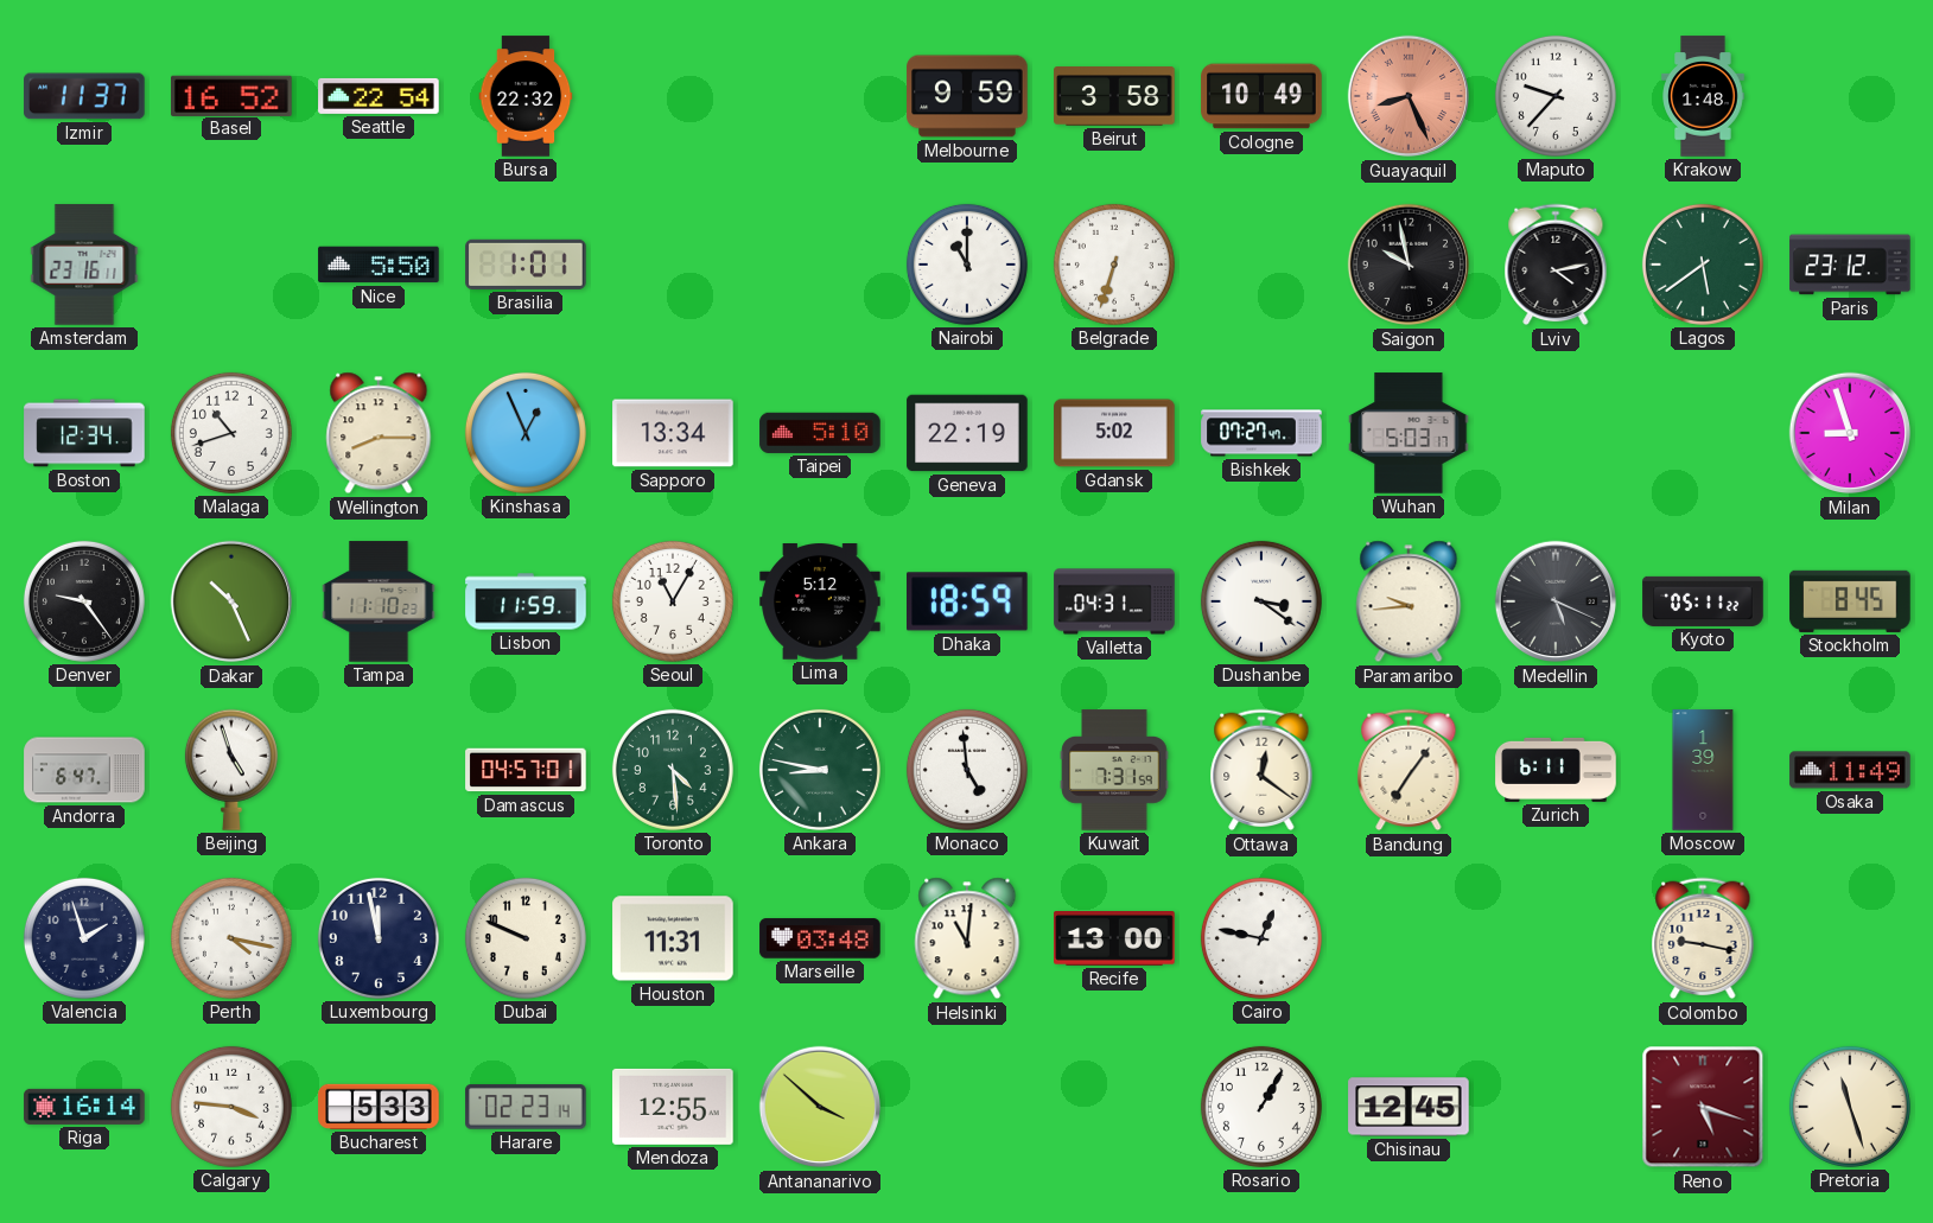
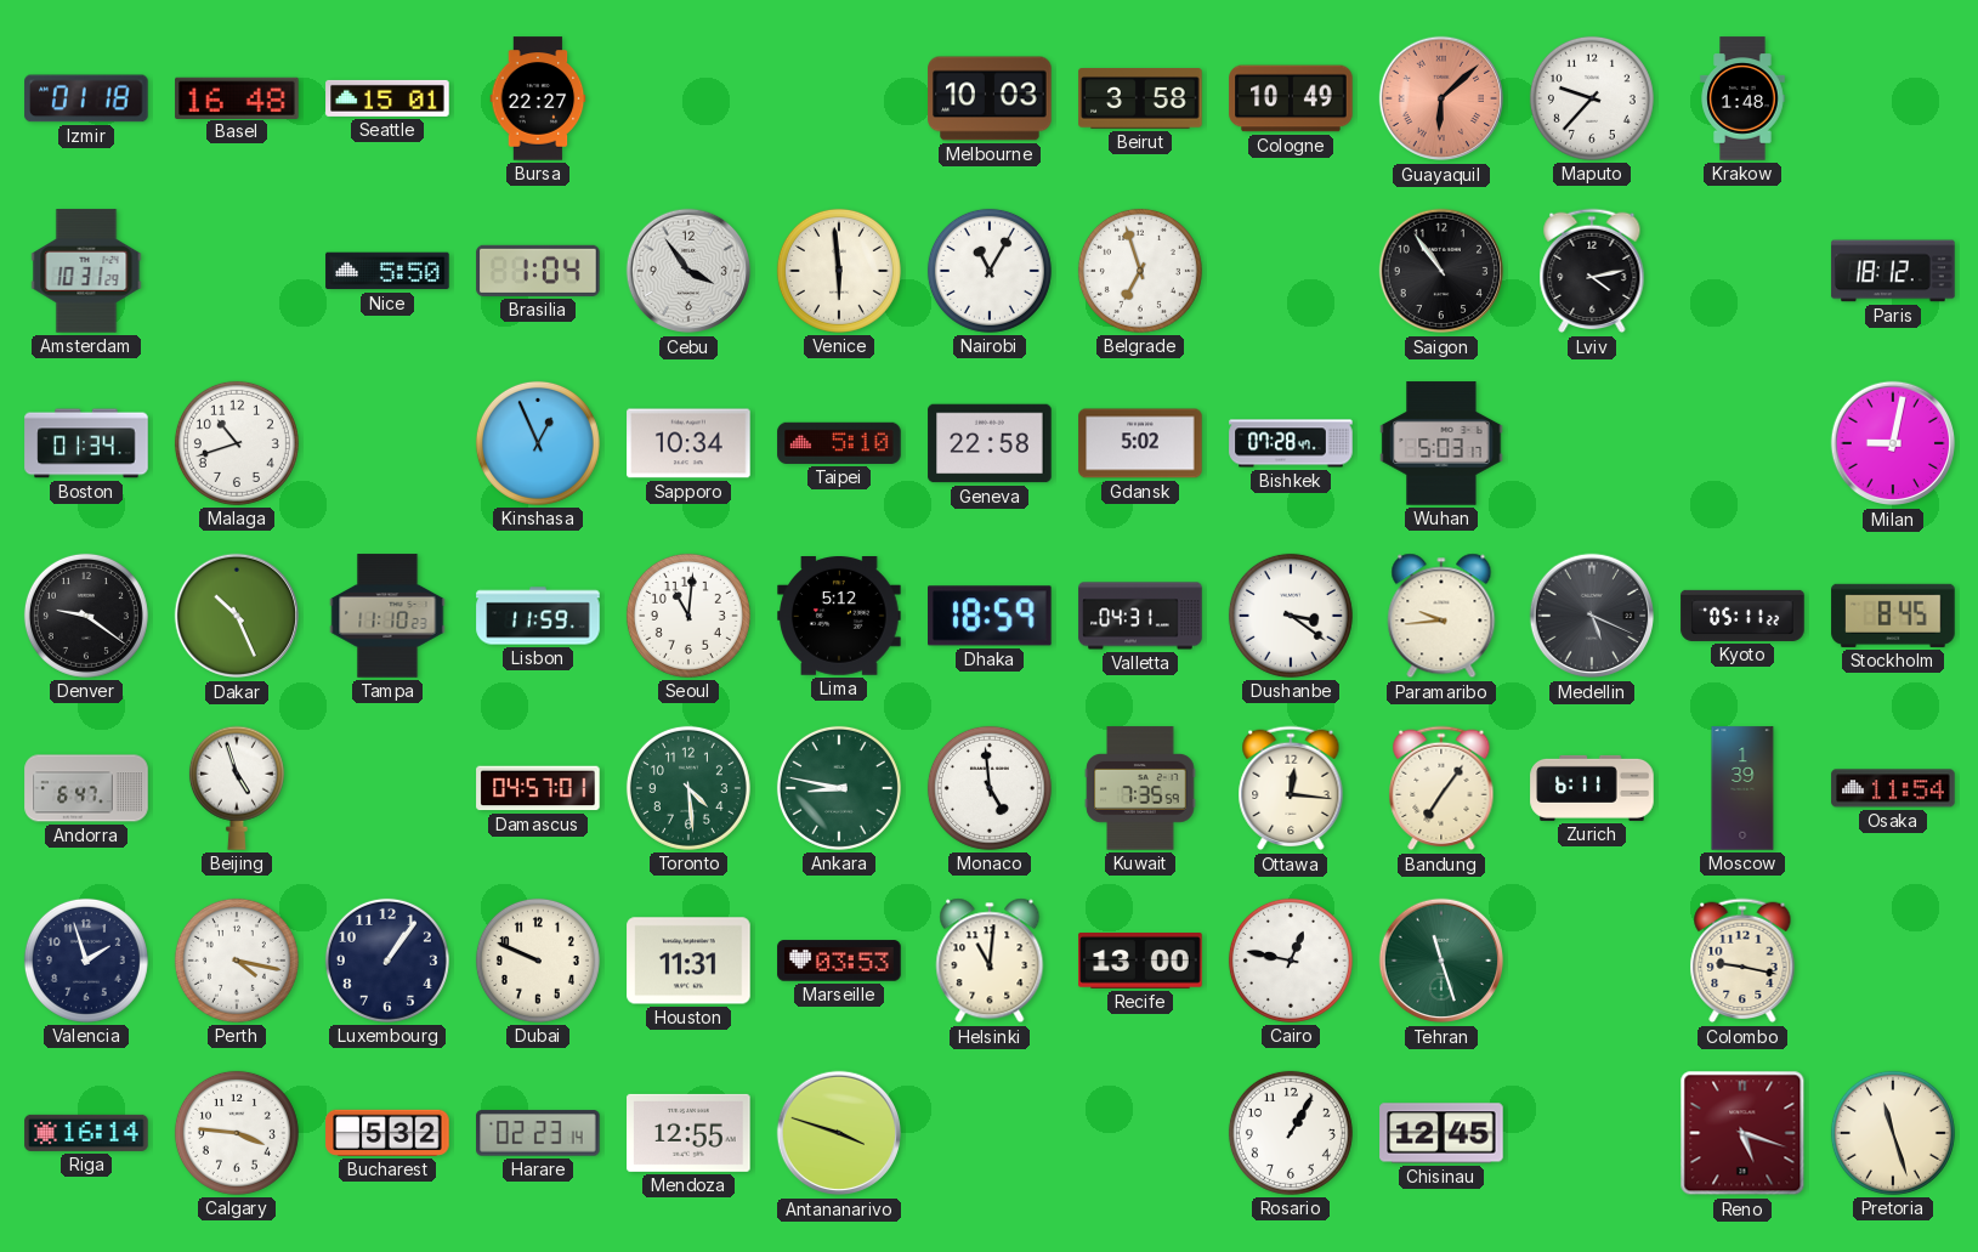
Izmir: 11:37 -> 01:18
Basel: 16:52 -> 16:48
Seattle: 22:54 -> 15:01
Bursa: 22:32 -> 22:27
Melbourne: 9:59 -> 10:03
Guayaquil: 8:26 -> 6:08
Amsterdam: 23:16 -> 10:31
Brasilia: 1:01 -> 1:04
Cebu: none -> 3:54
Venice: none -> 5:59
Nairobi: 11:00 -> 11:05
Belgrade: 6:33 -> 6:57
Saigon: 9:58 -> 10:54
Lagos: 5:39 -> none
Paris: 23:12 -> 18:12
Boston: 12:34 -> 01:34
Wellington: 8:15 -> none
Sapporo: 13:34 -> 10:34
Geneva: 22:19 -> 22:58
Bishkek: 07:27 -> 07:28
Milan: 8:57 -> 9:02
Denver: 9:24 -> 9:21
Seoul: 11:05 -> 11:01
Kuwait: 7:31 -> 7:35
Ottawa: 12:21 -> 12:16
Osaka: 11:49 -> 11:54
Luxembourg: 11:58 -> 1:06
Marseille: 03:48 -> 03:53
Tehran: none -> 11:27
Bucharest: 5:33 -> 5:32
Antananarivo: 3:52 -> 3:48
